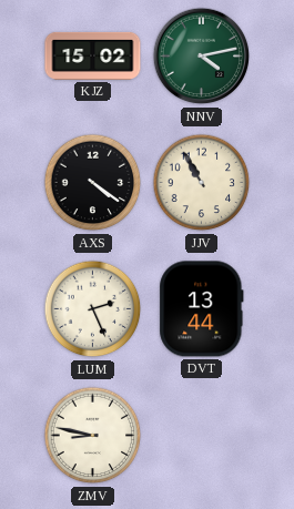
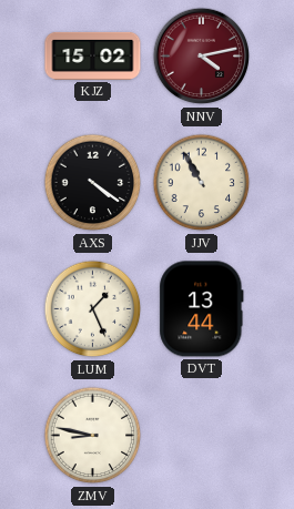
NNV dial: green -> burgundy
LUM: 2:26 -> 1:26
